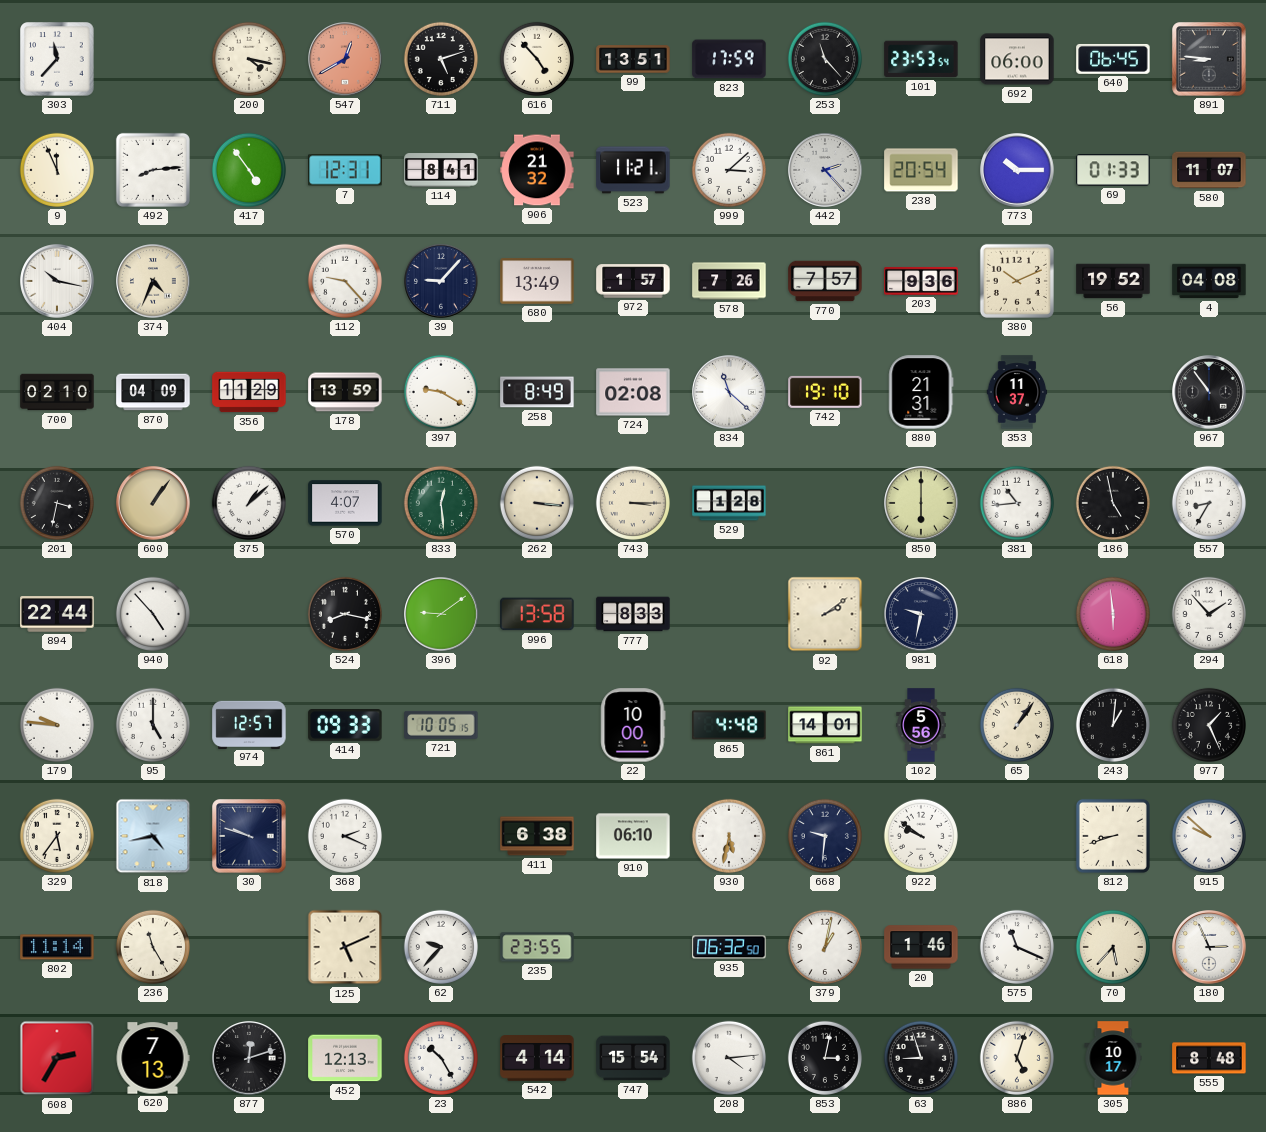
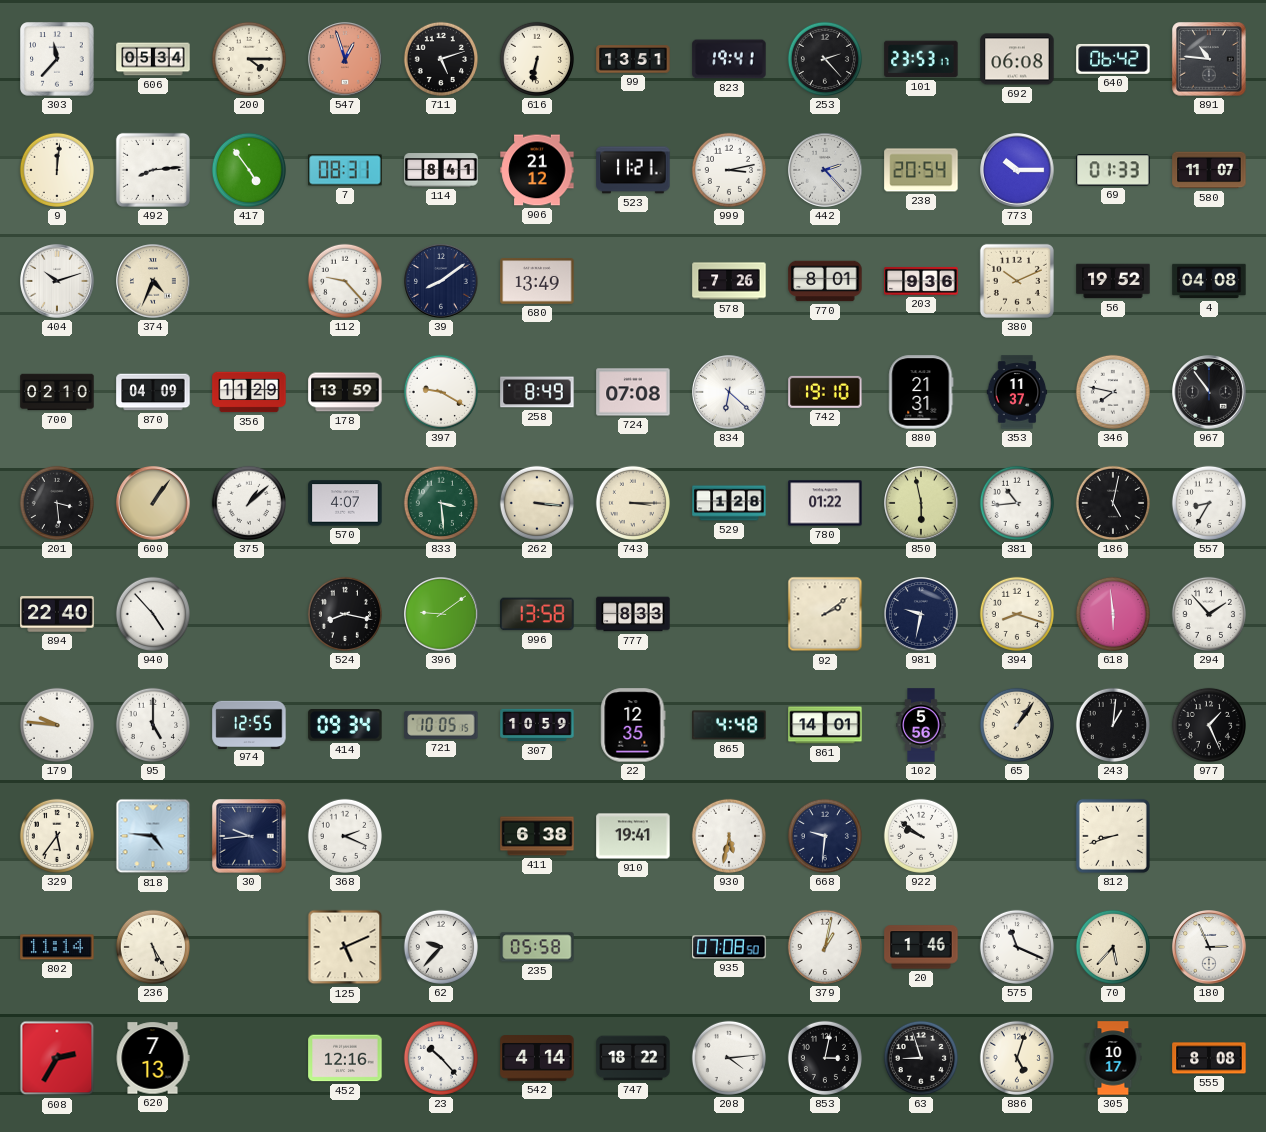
606: none -> 05:34
200: 4:17 -> 4:15
547: 12:40 -> 12:57
616: 4:53 -> 6:32
823: 17:59 -> 19:41
253: 11:23 -> 2:23
101: 23:53:54 -> 23:53:17
692: 06:00 -> 06:08
640: 06:45 -> 06:42
891: 8:46 -> 10:46
9: 11:56 -> 12:01
7: 12:31 -> 08:31
906: 21:32 -> 21:12
999: 3:08 -> 3:13
404: 10:17 -> 10:12
39: 9:07 -> 8:09
972: 1:57 -> none
770: 7:57 -> 8:01
724: 02:08 -> 07:08
834: 11:22 -> 6:22
346: none -> 7:47
201: 3:32 -> 3:29
833: 12:29 -> 3:29
780: none -> 01:22
850: 6:00 -> 5:58
186: 4:58 -> 5:02
894: 22:44 -> 22:40
394: none -> 8:18
974: 12:57 -> 12:55
414: 09:33 -> 09:34
307: none -> 10:59
22: 10:00 -> 12:35
818: 4:43 -> 4:46
30: 9:48 -> 9:44
910: 06:10 -> 19:41
915: 9:52 -> none
236: 11:25 -> 5:25
235: 23:55 -> 05:58
935: 06:32 -> 07:08
877: 12:12 -> none
452: 12:13 -> 12:16
23: 10:25 -> 10:23
747: 15:54 -> 18:22
555: 8:48 -> 8:08
